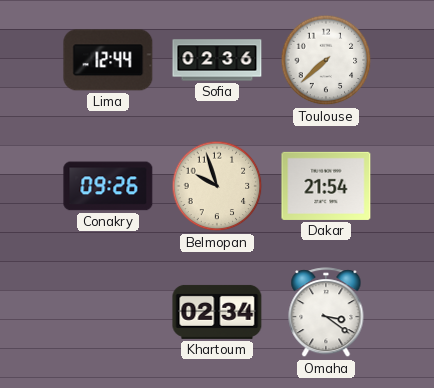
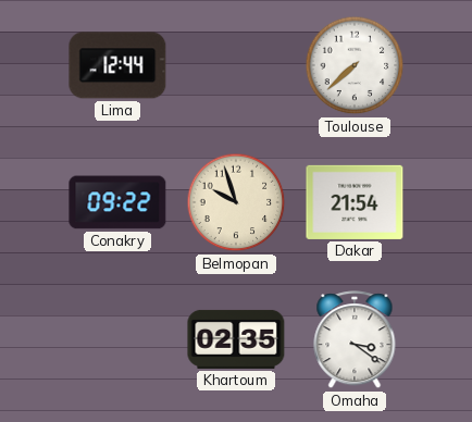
Sofia: 02:36 -> none
Conakry: 09:26 -> 09:22
Khartoum: 02:34 -> 02:35
